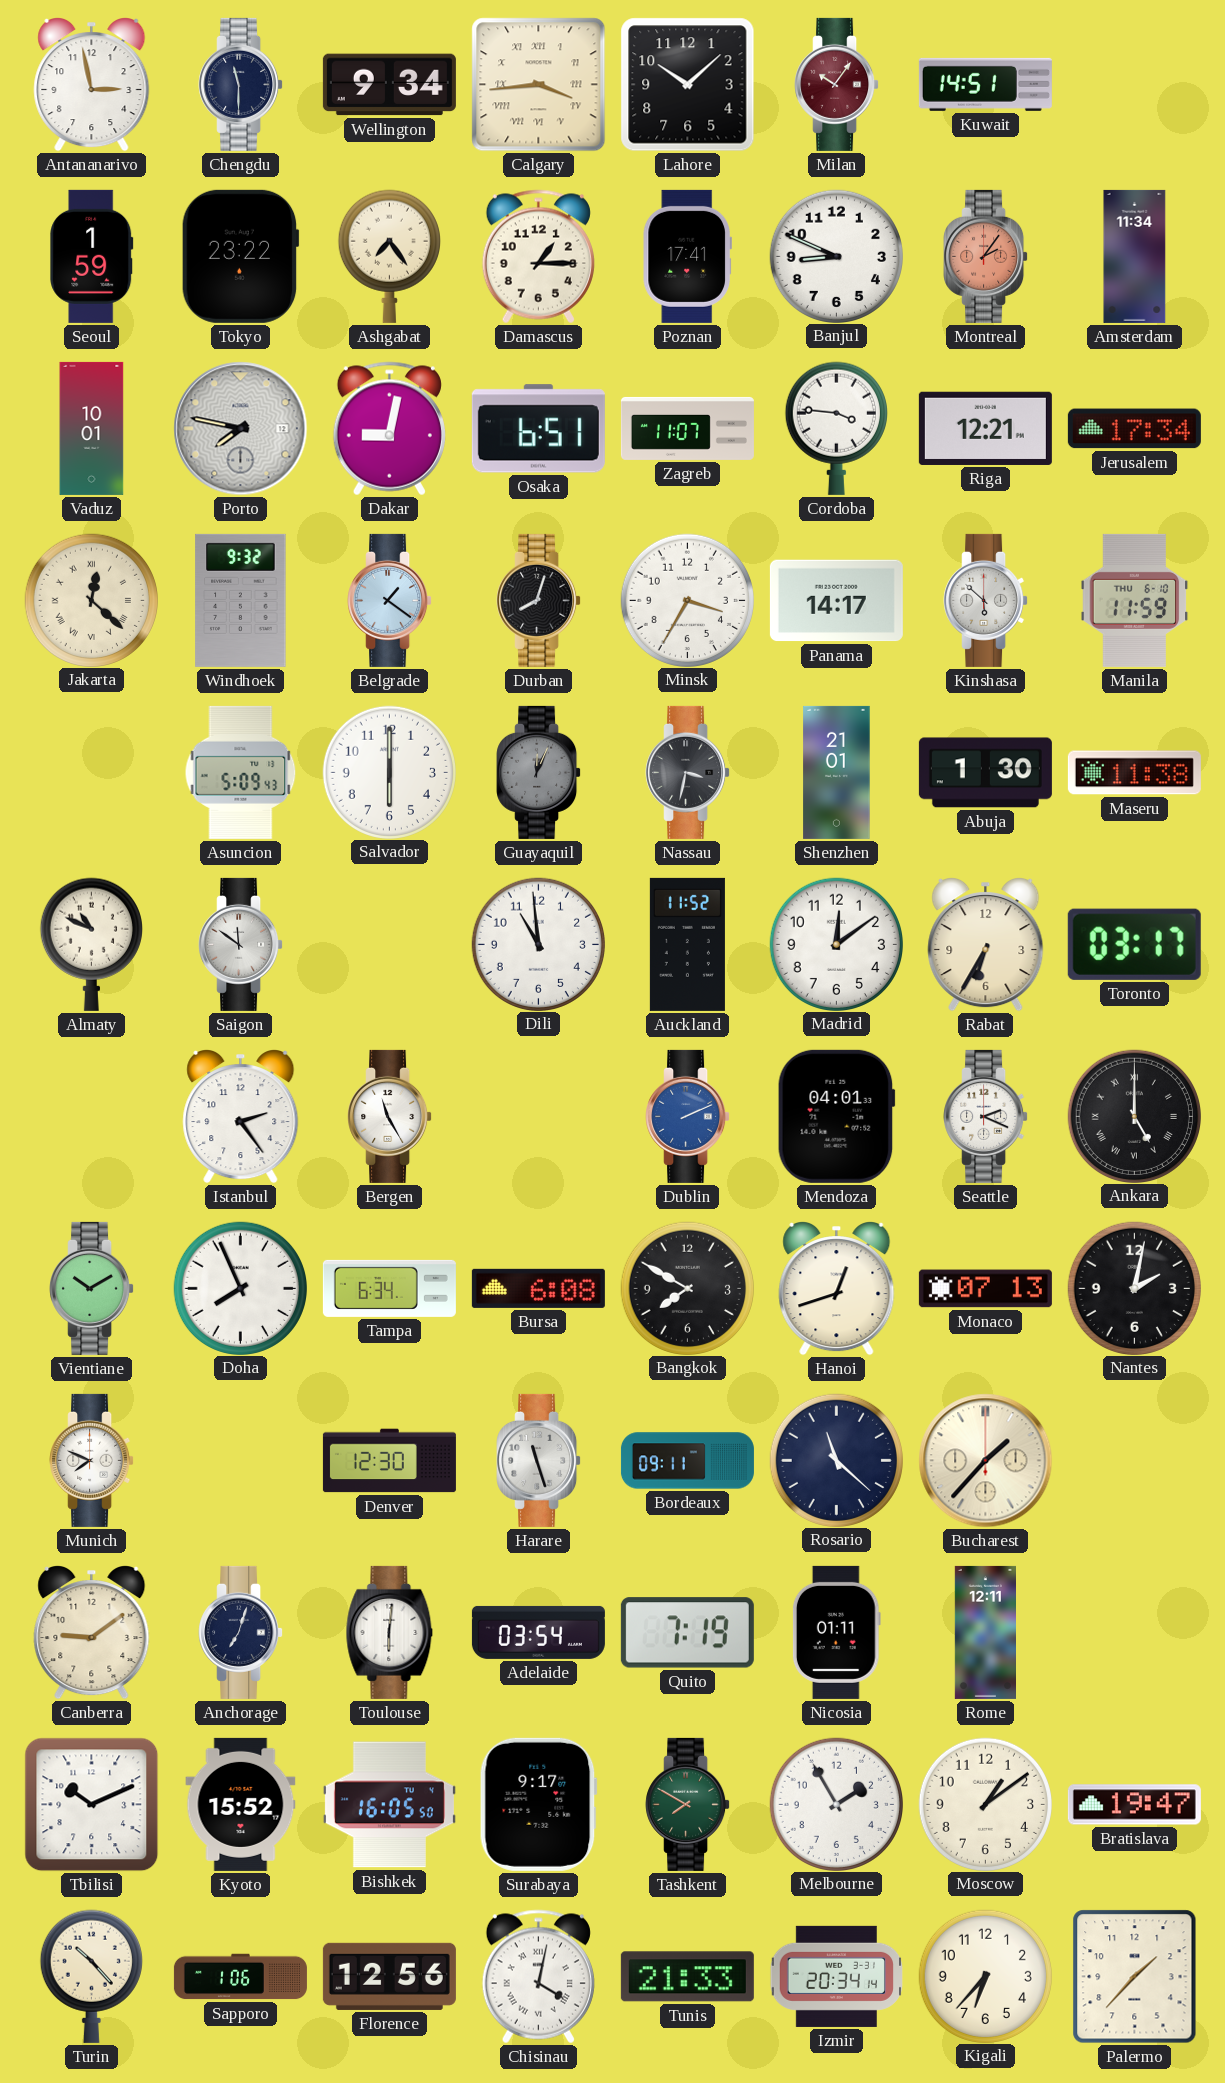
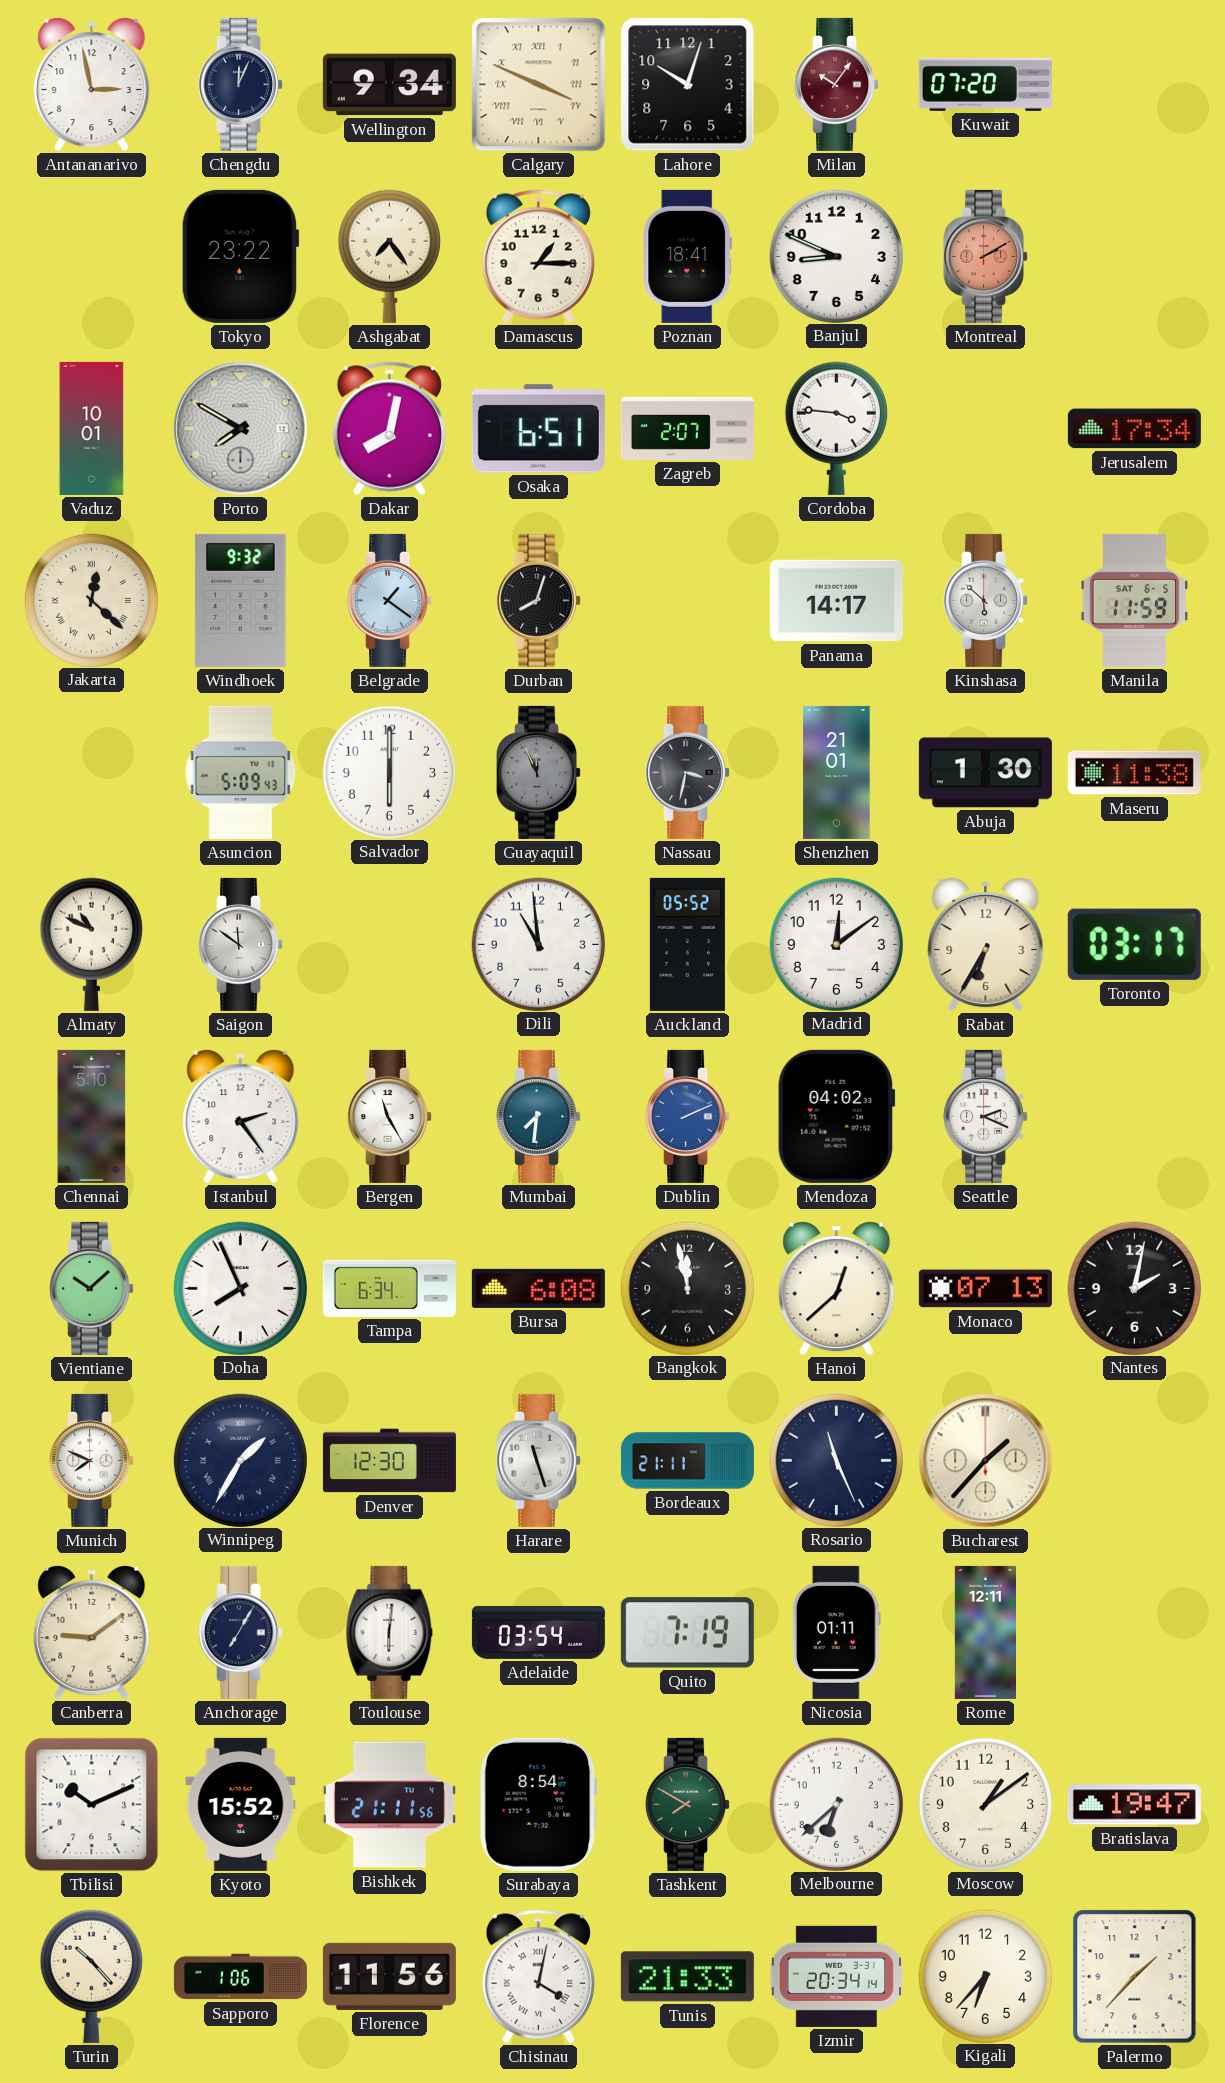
Chengdu: 11:30 -> 12:04
Calgary: 3:44 -> 3:49
Lahore: 10:08 -> 10:03
Kuwait: 14:51 -> 07:20
Seoul: 1:59 -> none
Poznan: 17:41 -> 18:41
Montreal: 2:06 -> 2:10
Amsterdam: 11:34 -> none
Porto: 7:47 -> 7:50
Dakar: 9:02 -> 8:02
Zagreb: 11:07 -> 2:07
Riga: 12:21 -> none
Minsk: 3:35 -> none
Manila date: THU 6-10 -> SAT 6-5
Guayaquil: 12:04 -> 11:56
Auckland: 11:52 -> 05:52
Chennai: none -> 5:10
Mumbai: none -> 7:31
Mendoza: 04:01 -> 04:02
Ankara: 5:00 -> none
Vientiane: 10:10 -> 10:08
Bangkok: 7:50 -> 11:58
Hanoi: 12:42 -> 12:38
Winnipeg: none -> 1:35
Bordeaux: 09:11 -> 21:11
Rosario: 11:22 -> 11:26
Anchorage: 7:03 -> 7:05
Bishkek: 16:05 -> 21:11
Surabaya: 9:17 -> 8:54
Melbourne: 1:55 -> 6:38
Florence: 12:56 -> 11:56
